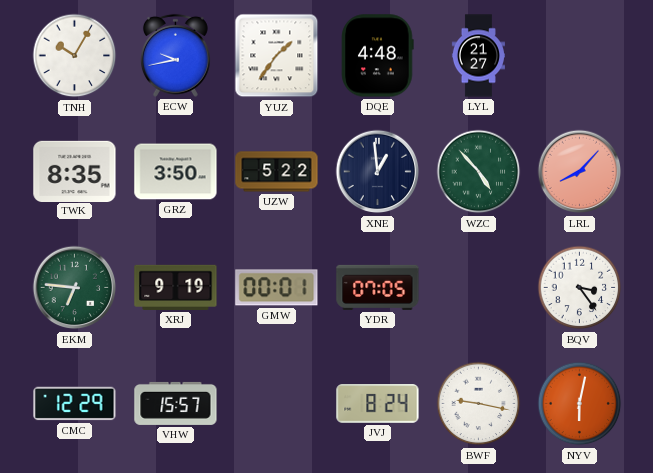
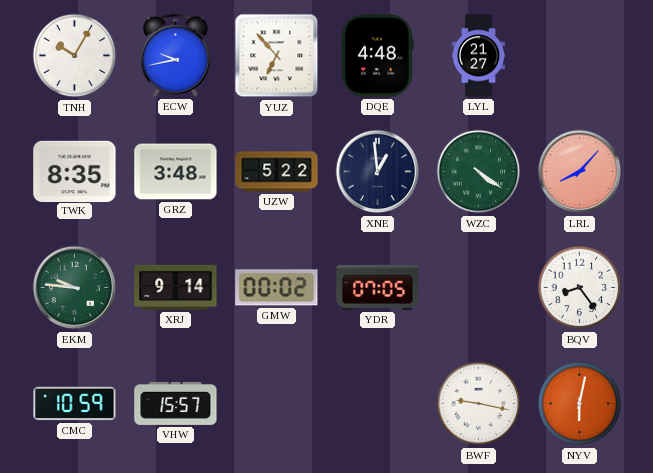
YUZ: 1:36 -> 6:53
GRZ: 3:50 -> 3:48
WZC: 4:53 -> 4:21
EKM: 6:46 -> 9:46
XRJ: 9:19 -> 9:14
GMW: 00:01 -> 00:02
BQV: 3:24 -> 8:24
CMC: 12:29 -> 10:59
JVJ: 8:24 -> none
